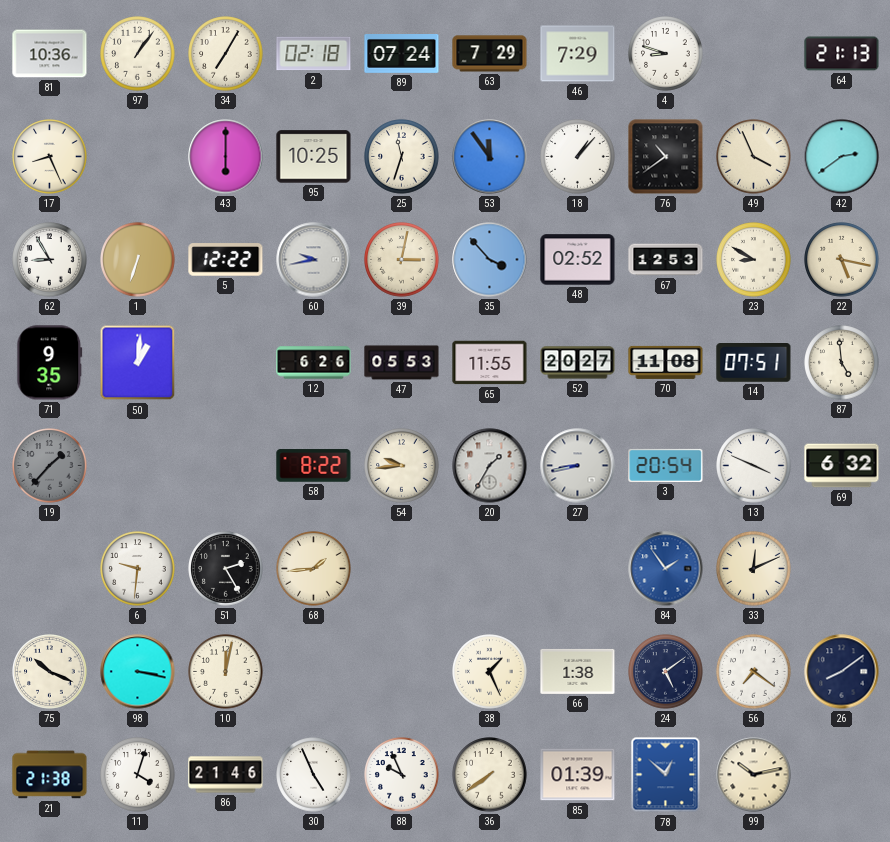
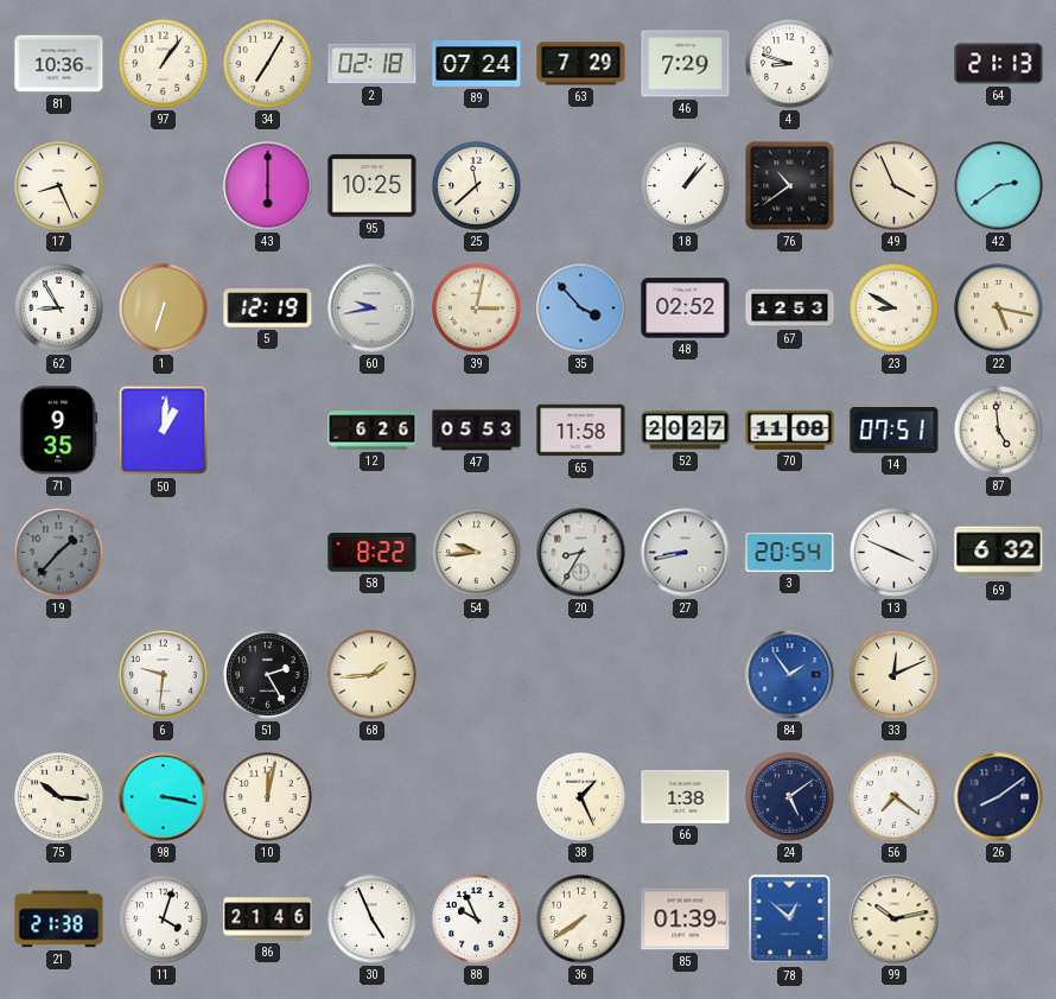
25: 11:33 -> 11:38
53: 11:54 -> none
5: 12:22 -> 12:19
65: 11:55 -> 11:58
20: 1:35 -> 8:35
75: 10:19 -> 10:16
